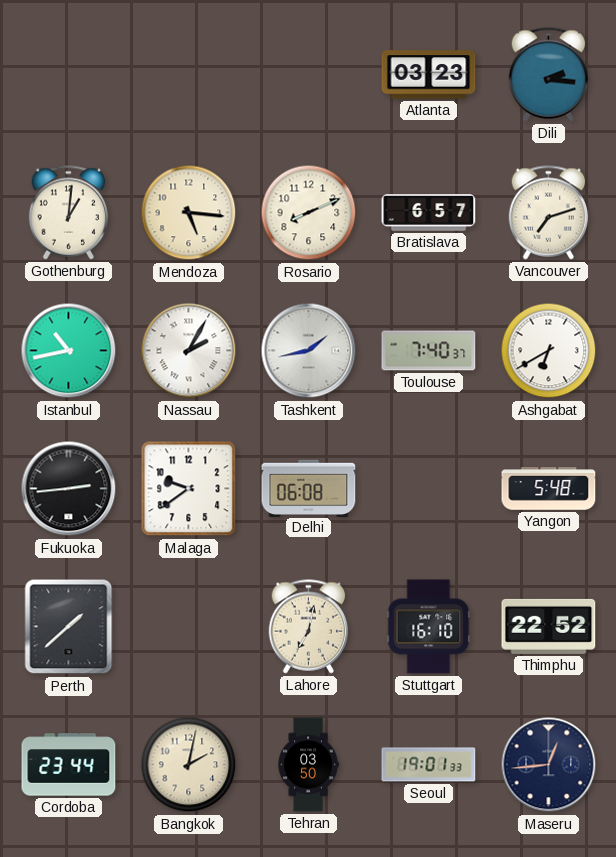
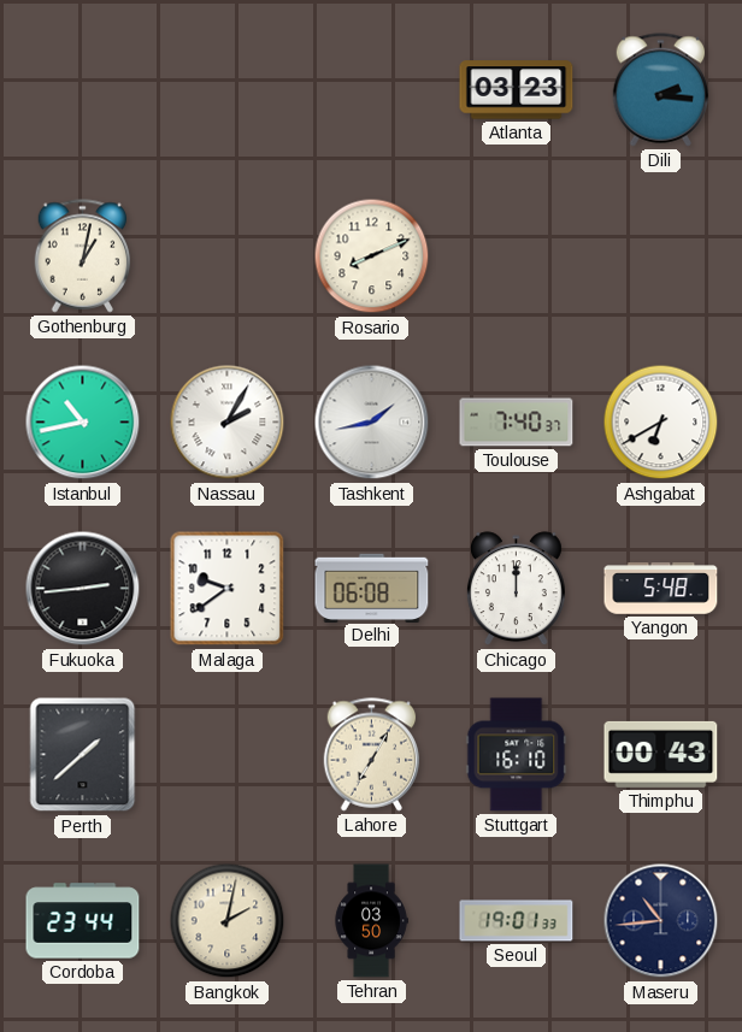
Gothenburg: 1:01 -> 1:02
Mendoza: 5:16 -> none
Bratislava: 6:57 -> none
Vancouver: 7:12 -> none
Chicago: none -> 12:00
Lahore: 7:02 -> 7:05
Thimphu: 22:52 -> 00:43
Maseru: 12:44 -> 10:44
